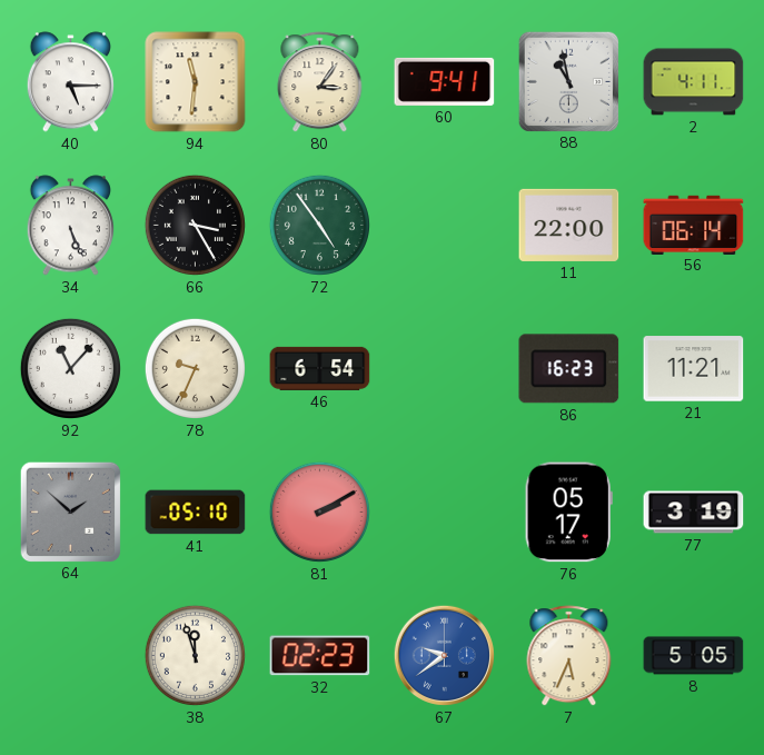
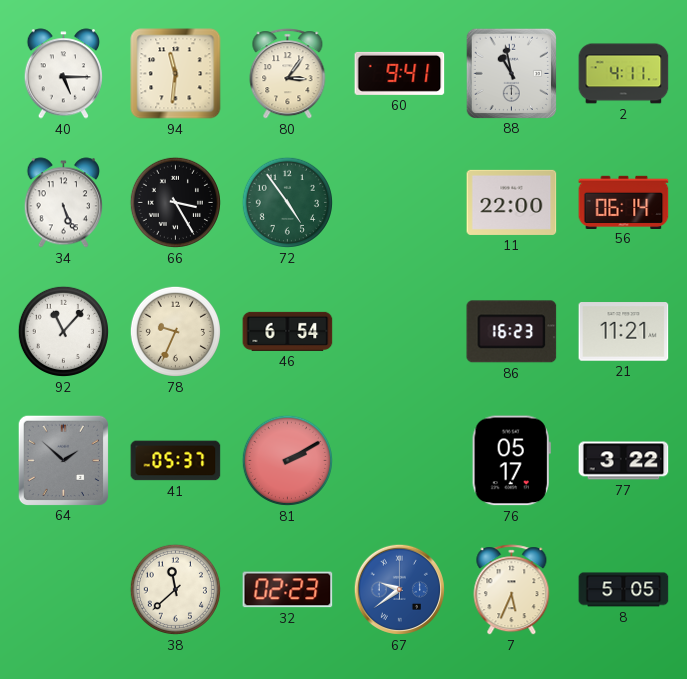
41: 05:10 -> 05:37
77: 3:19 -> 3:22
38: 11:57 -> 11:38
